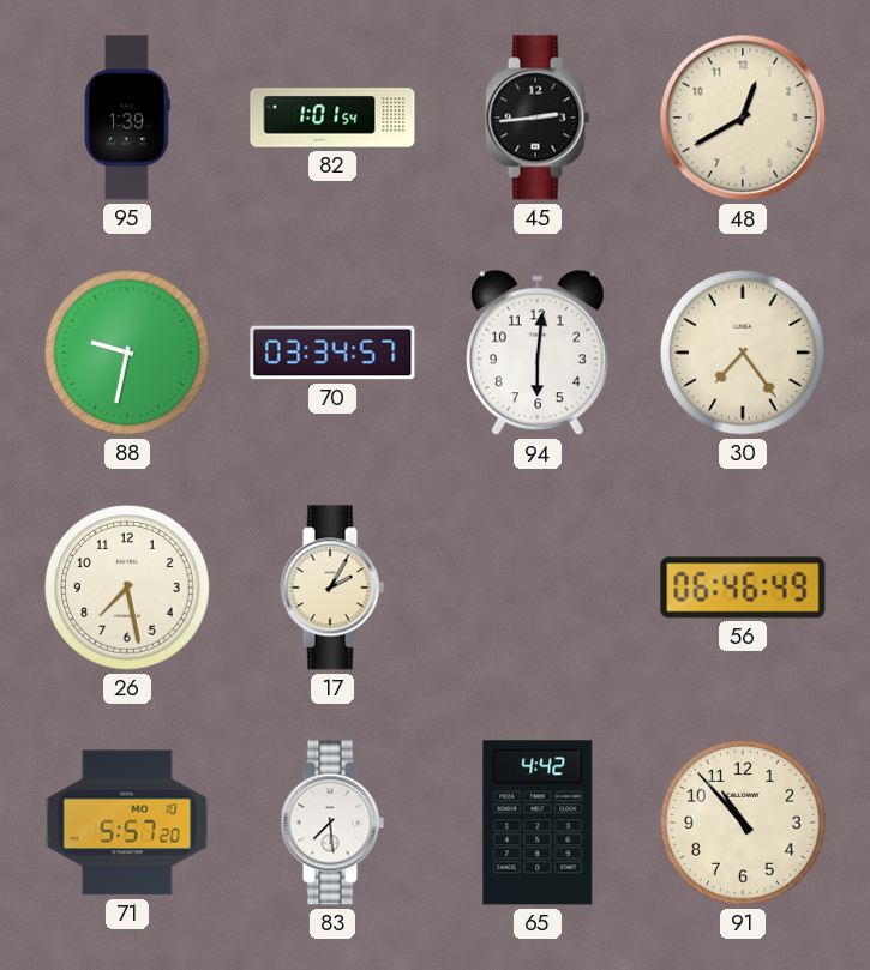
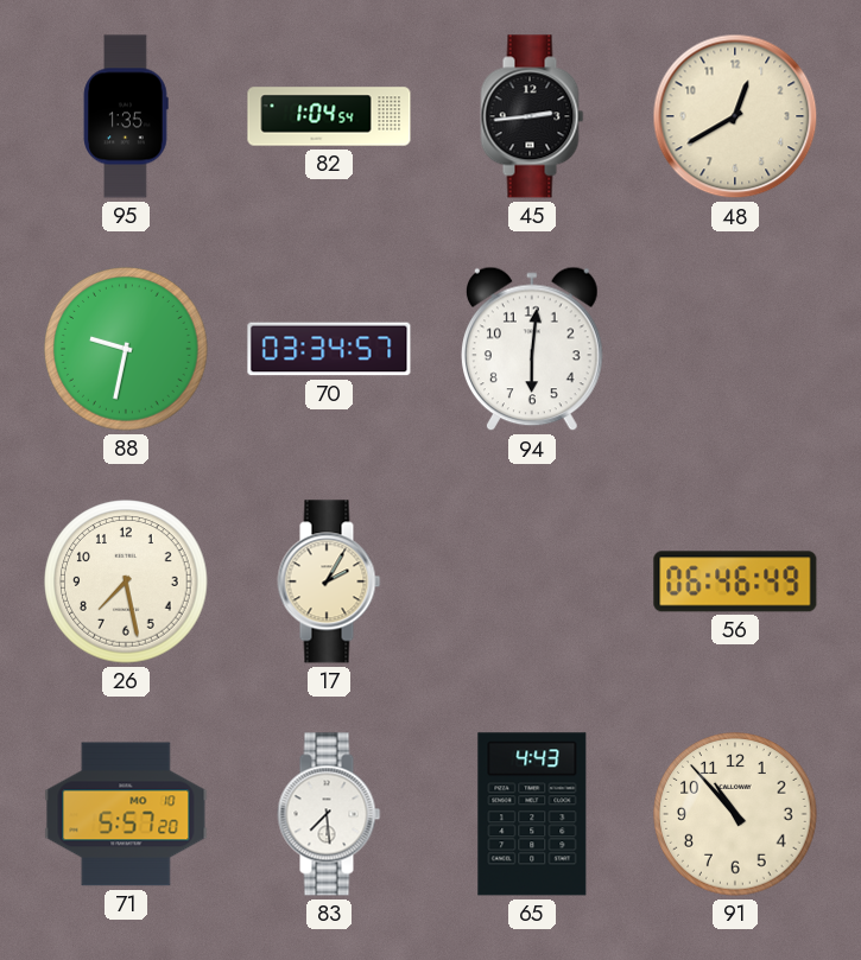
95: 1:39 -> 1:35
82: 1:01 -> 1:04
30: 7:24 -> none
65: 4:42 -> 4:43
